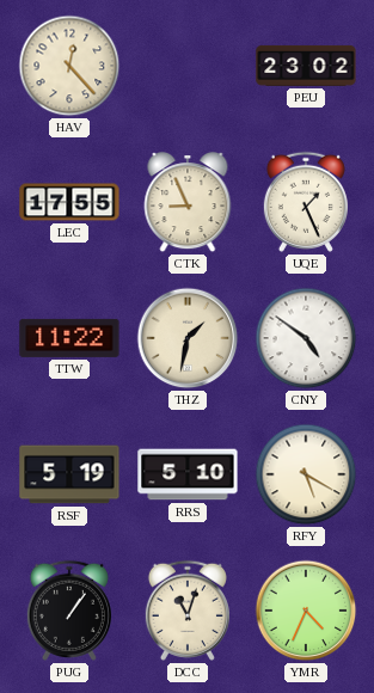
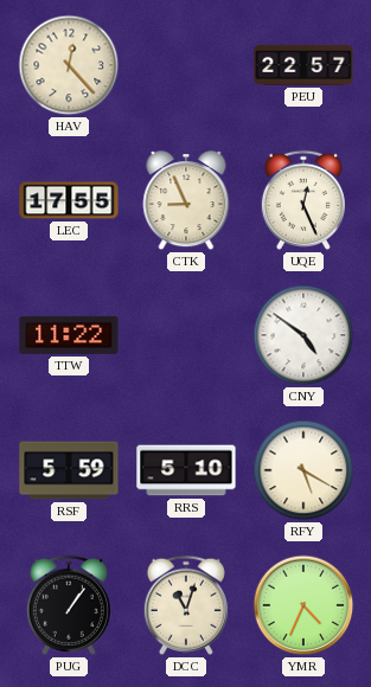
PEU: 23:02 -> 22:57
UQE: 1:26 -> 12:26
THZ: 1:32 -> none
RSF: 5:19 -> 5:59
